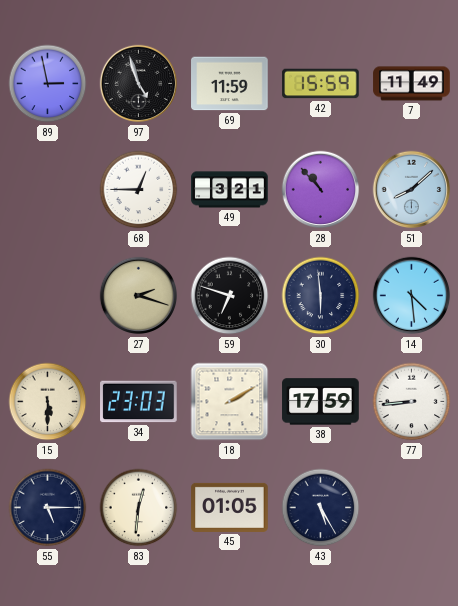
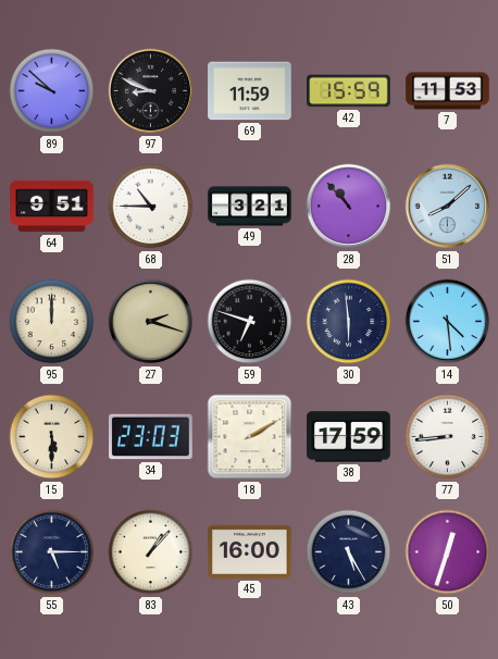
89: 2:58 -> 9:52
97: 4:57 -> 8:49
7: 11:49 -> 11:53
64: none -> 9:51
68: 12:45 -> 10:45
95: none -> 12:00
83: 12:31 -> 1:07
45: 01:05 -> 16:00
50: none -> 12:33
